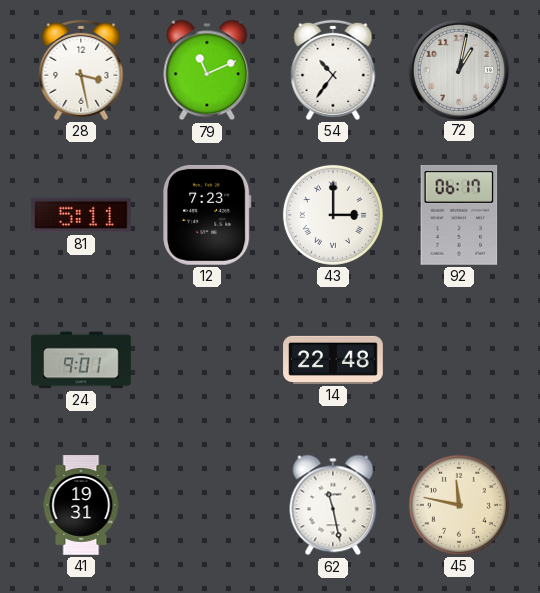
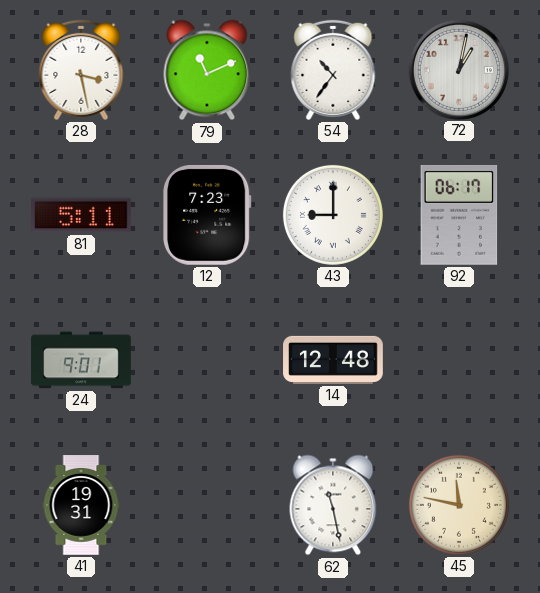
43: 3:00 -> 9:00
14: 22:48 -> 12:48
